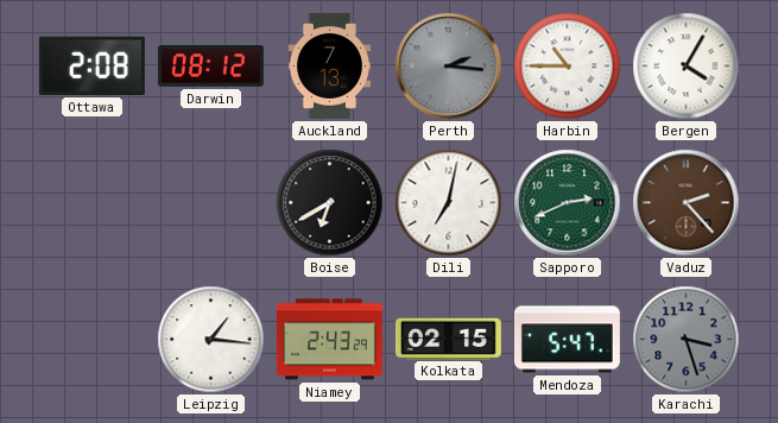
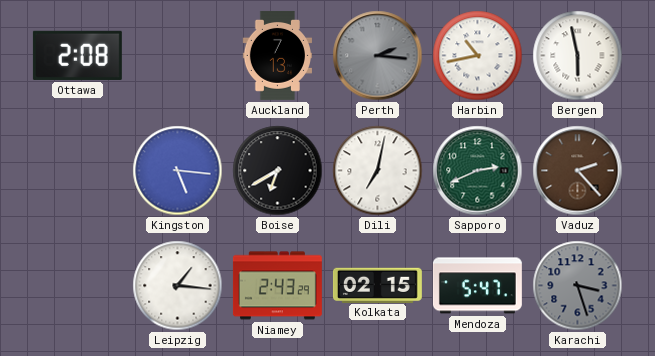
Darwin: 08:12 -> none
Harbin: 10:45 -> 10:43
Bergen: 4:05 -> 5:58
Kingston: none -> 5:16
